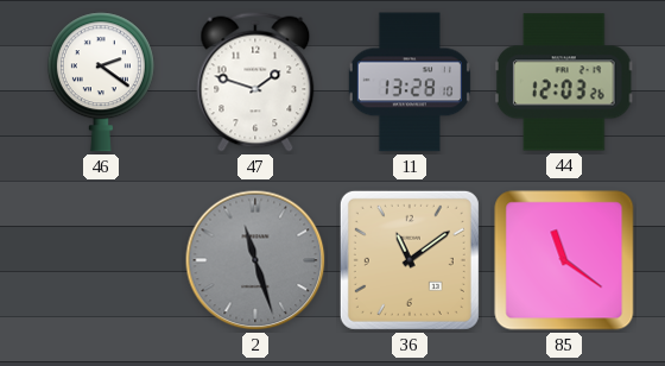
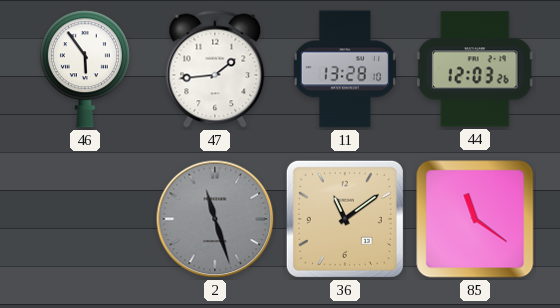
46: 2:21 -> 5:54
47: 1:48 -> 1:44
